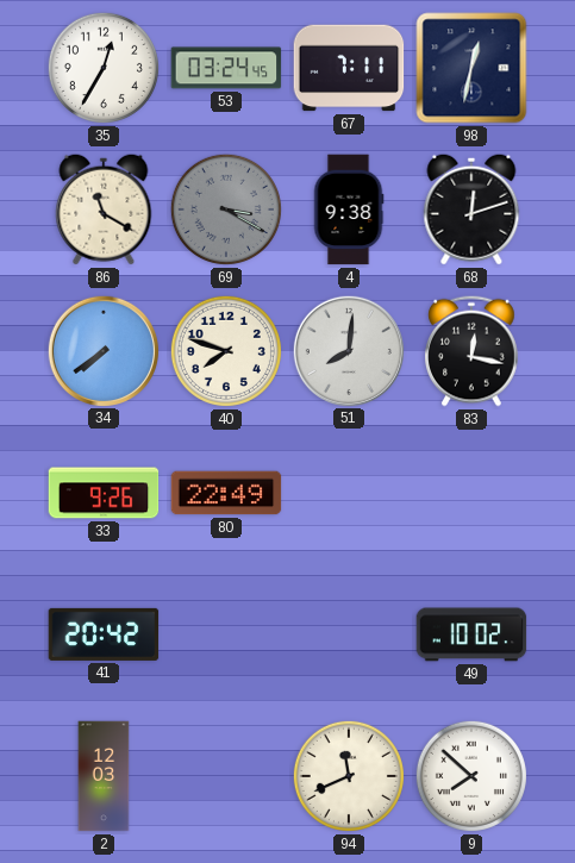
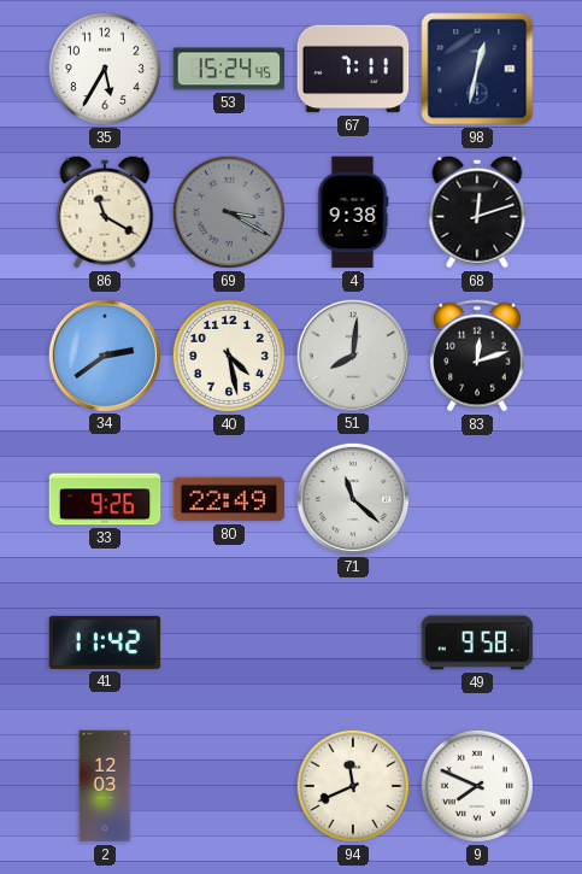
35: 12:35 -> 5:35
53: 03:24 -> 15:24
34: 7:39 -> 2:39
40: 7:48 -> 4:28
83: 12:17 -> 12:12
71: none -> 11:22
41: 20:42 -> 11:42
49: 10:02 -> 9:58
9: 7:52 -> 7:49
